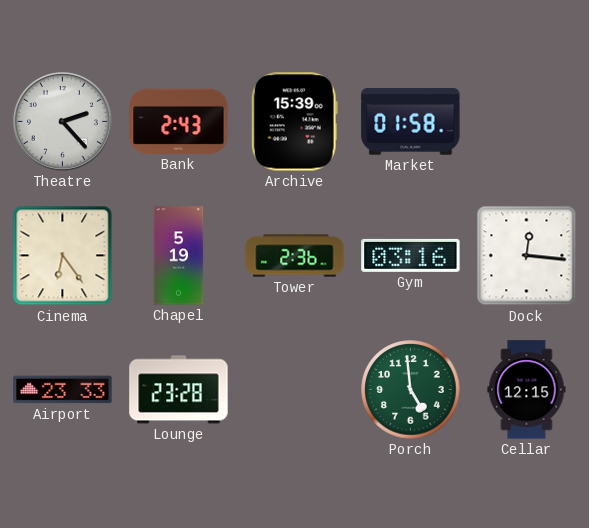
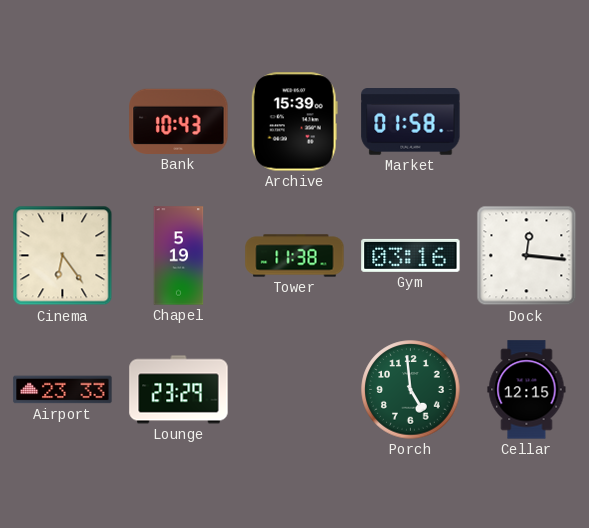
Theatre: 2:23 -> none
Bank: 2:43 -> 10:43
Tower: 2:36 -> 11:38
Lounge: 23:28 -> 23:29
